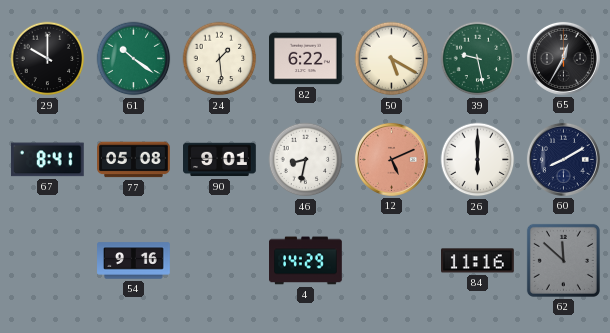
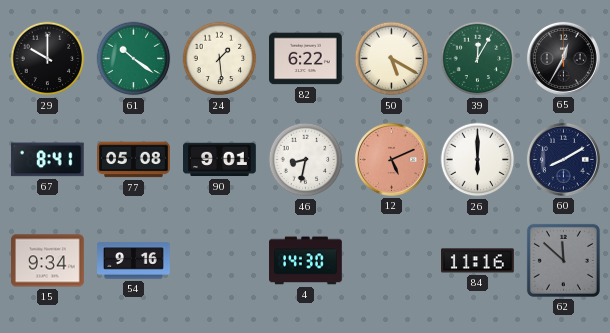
39: 9:28 -> 12:05
15: none -> 9:34
4: 14:29 -> 14:30
